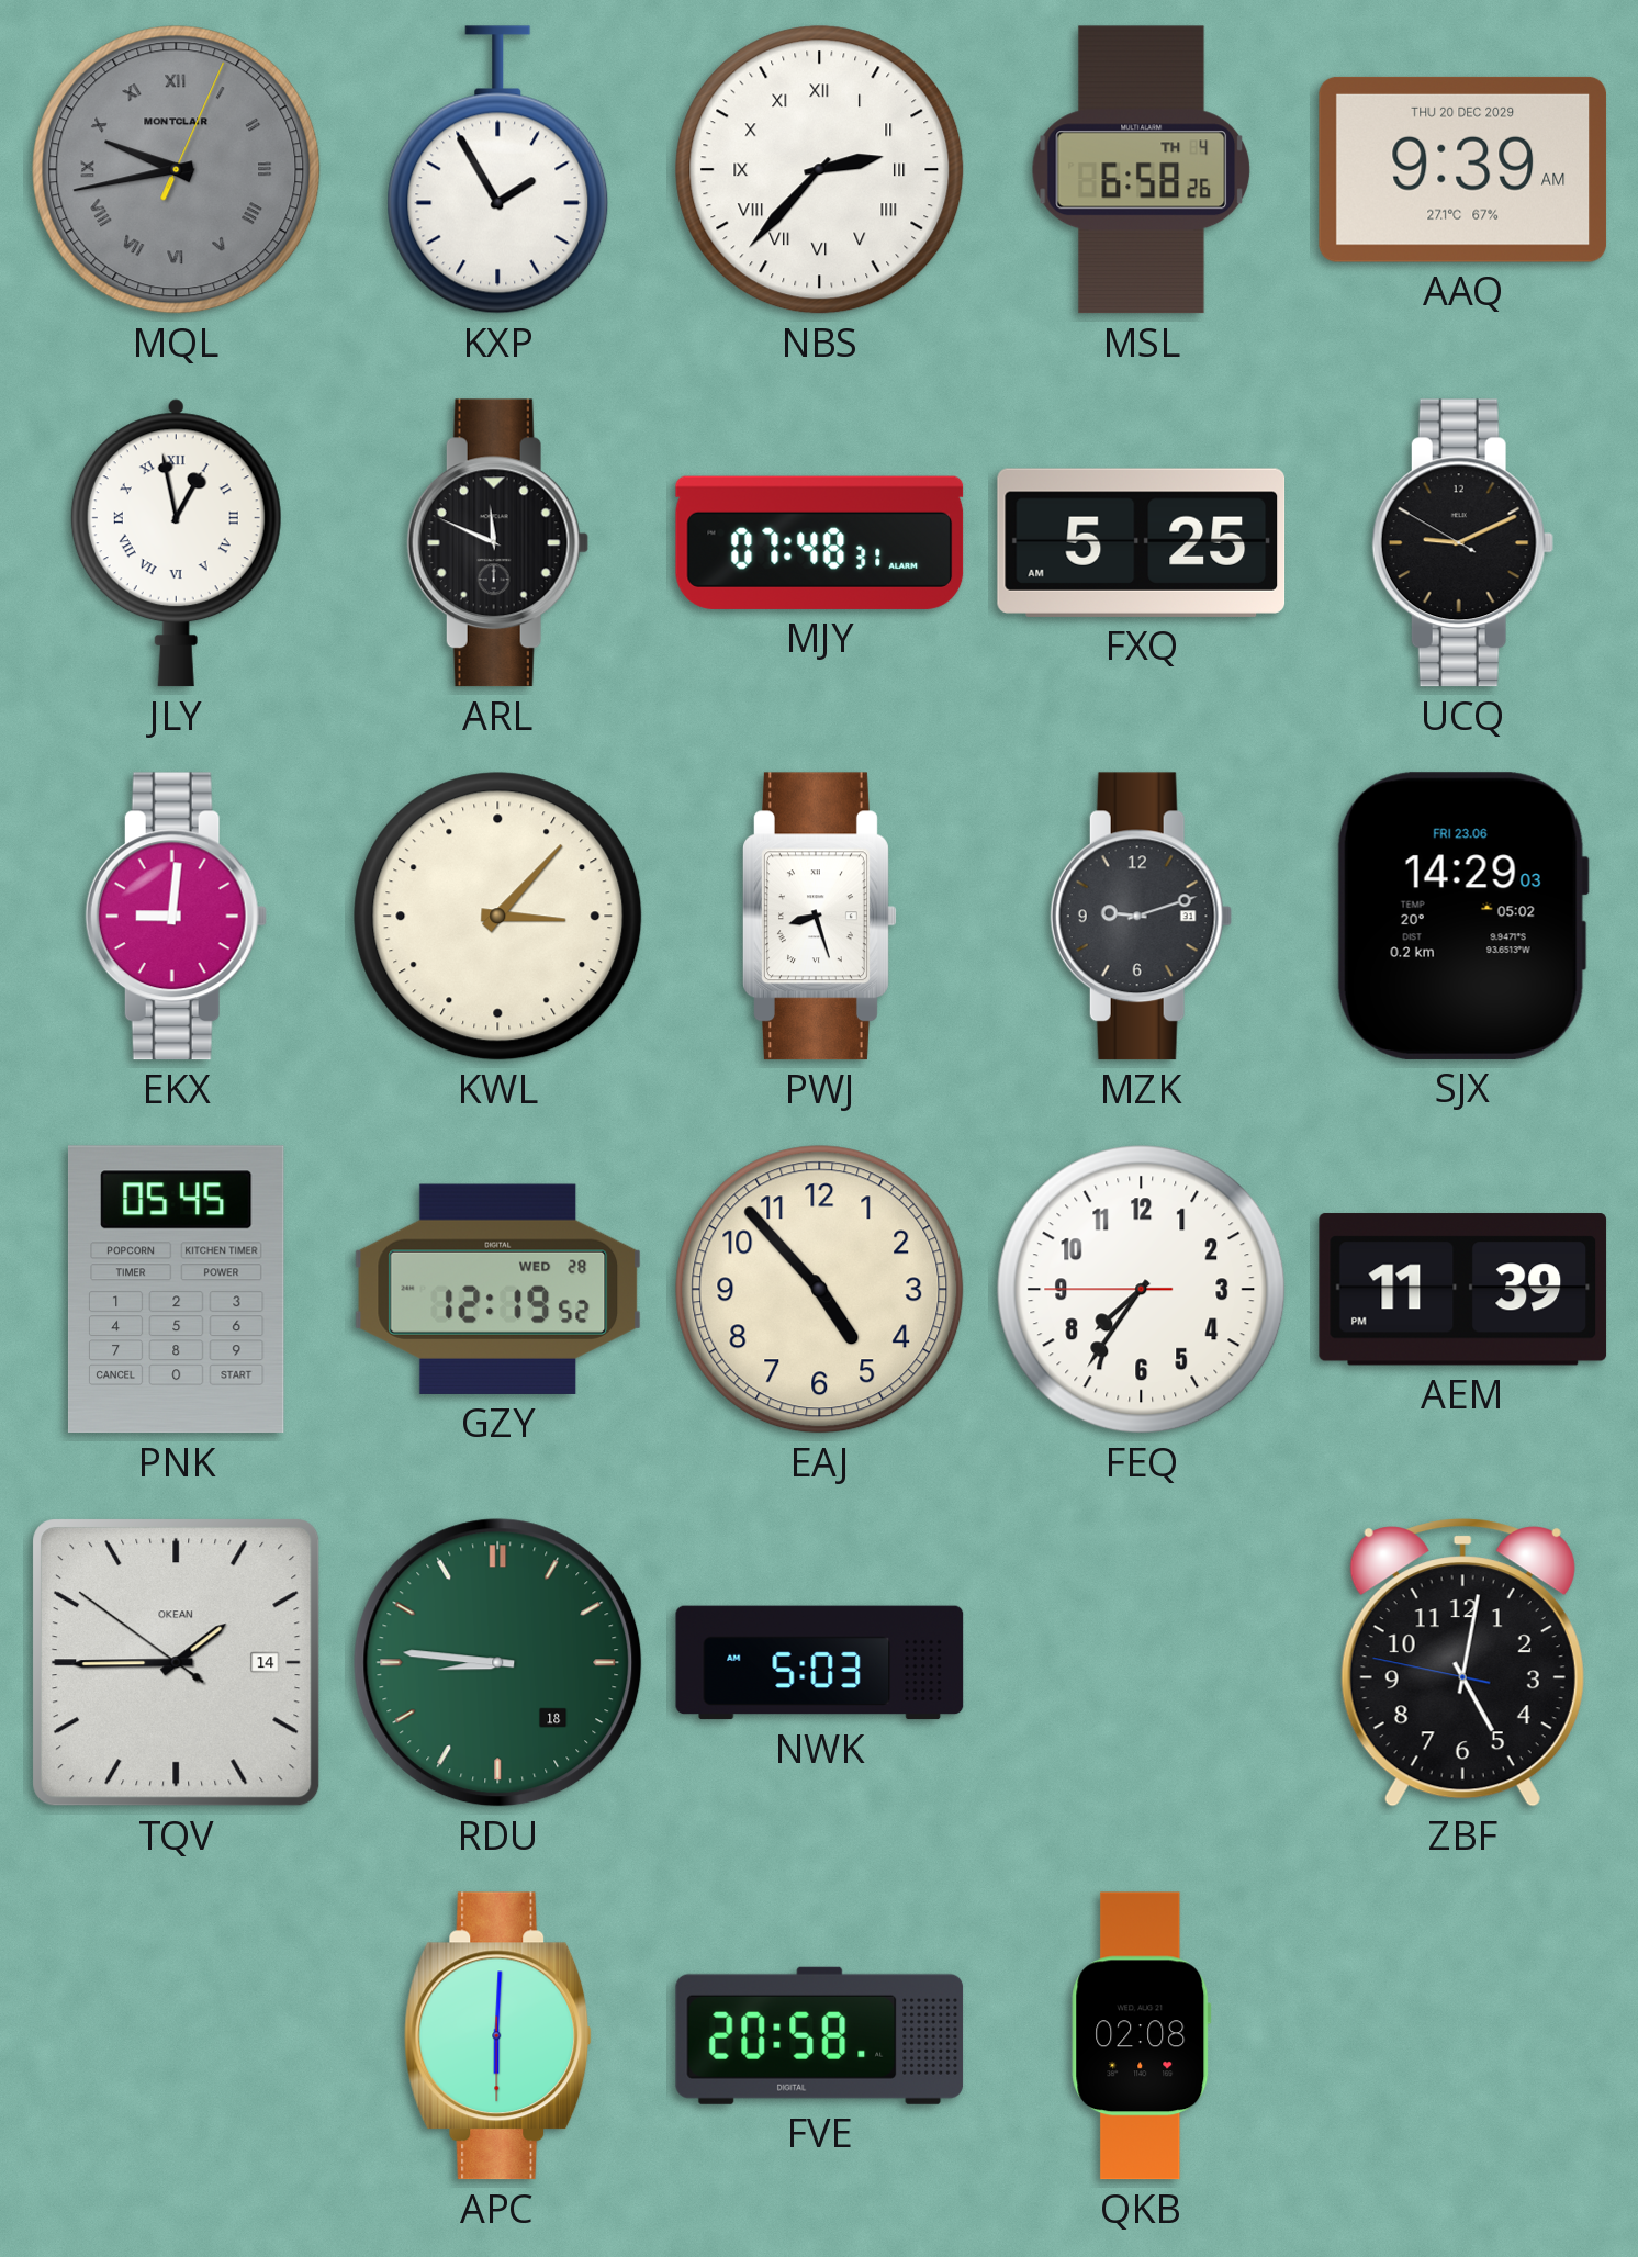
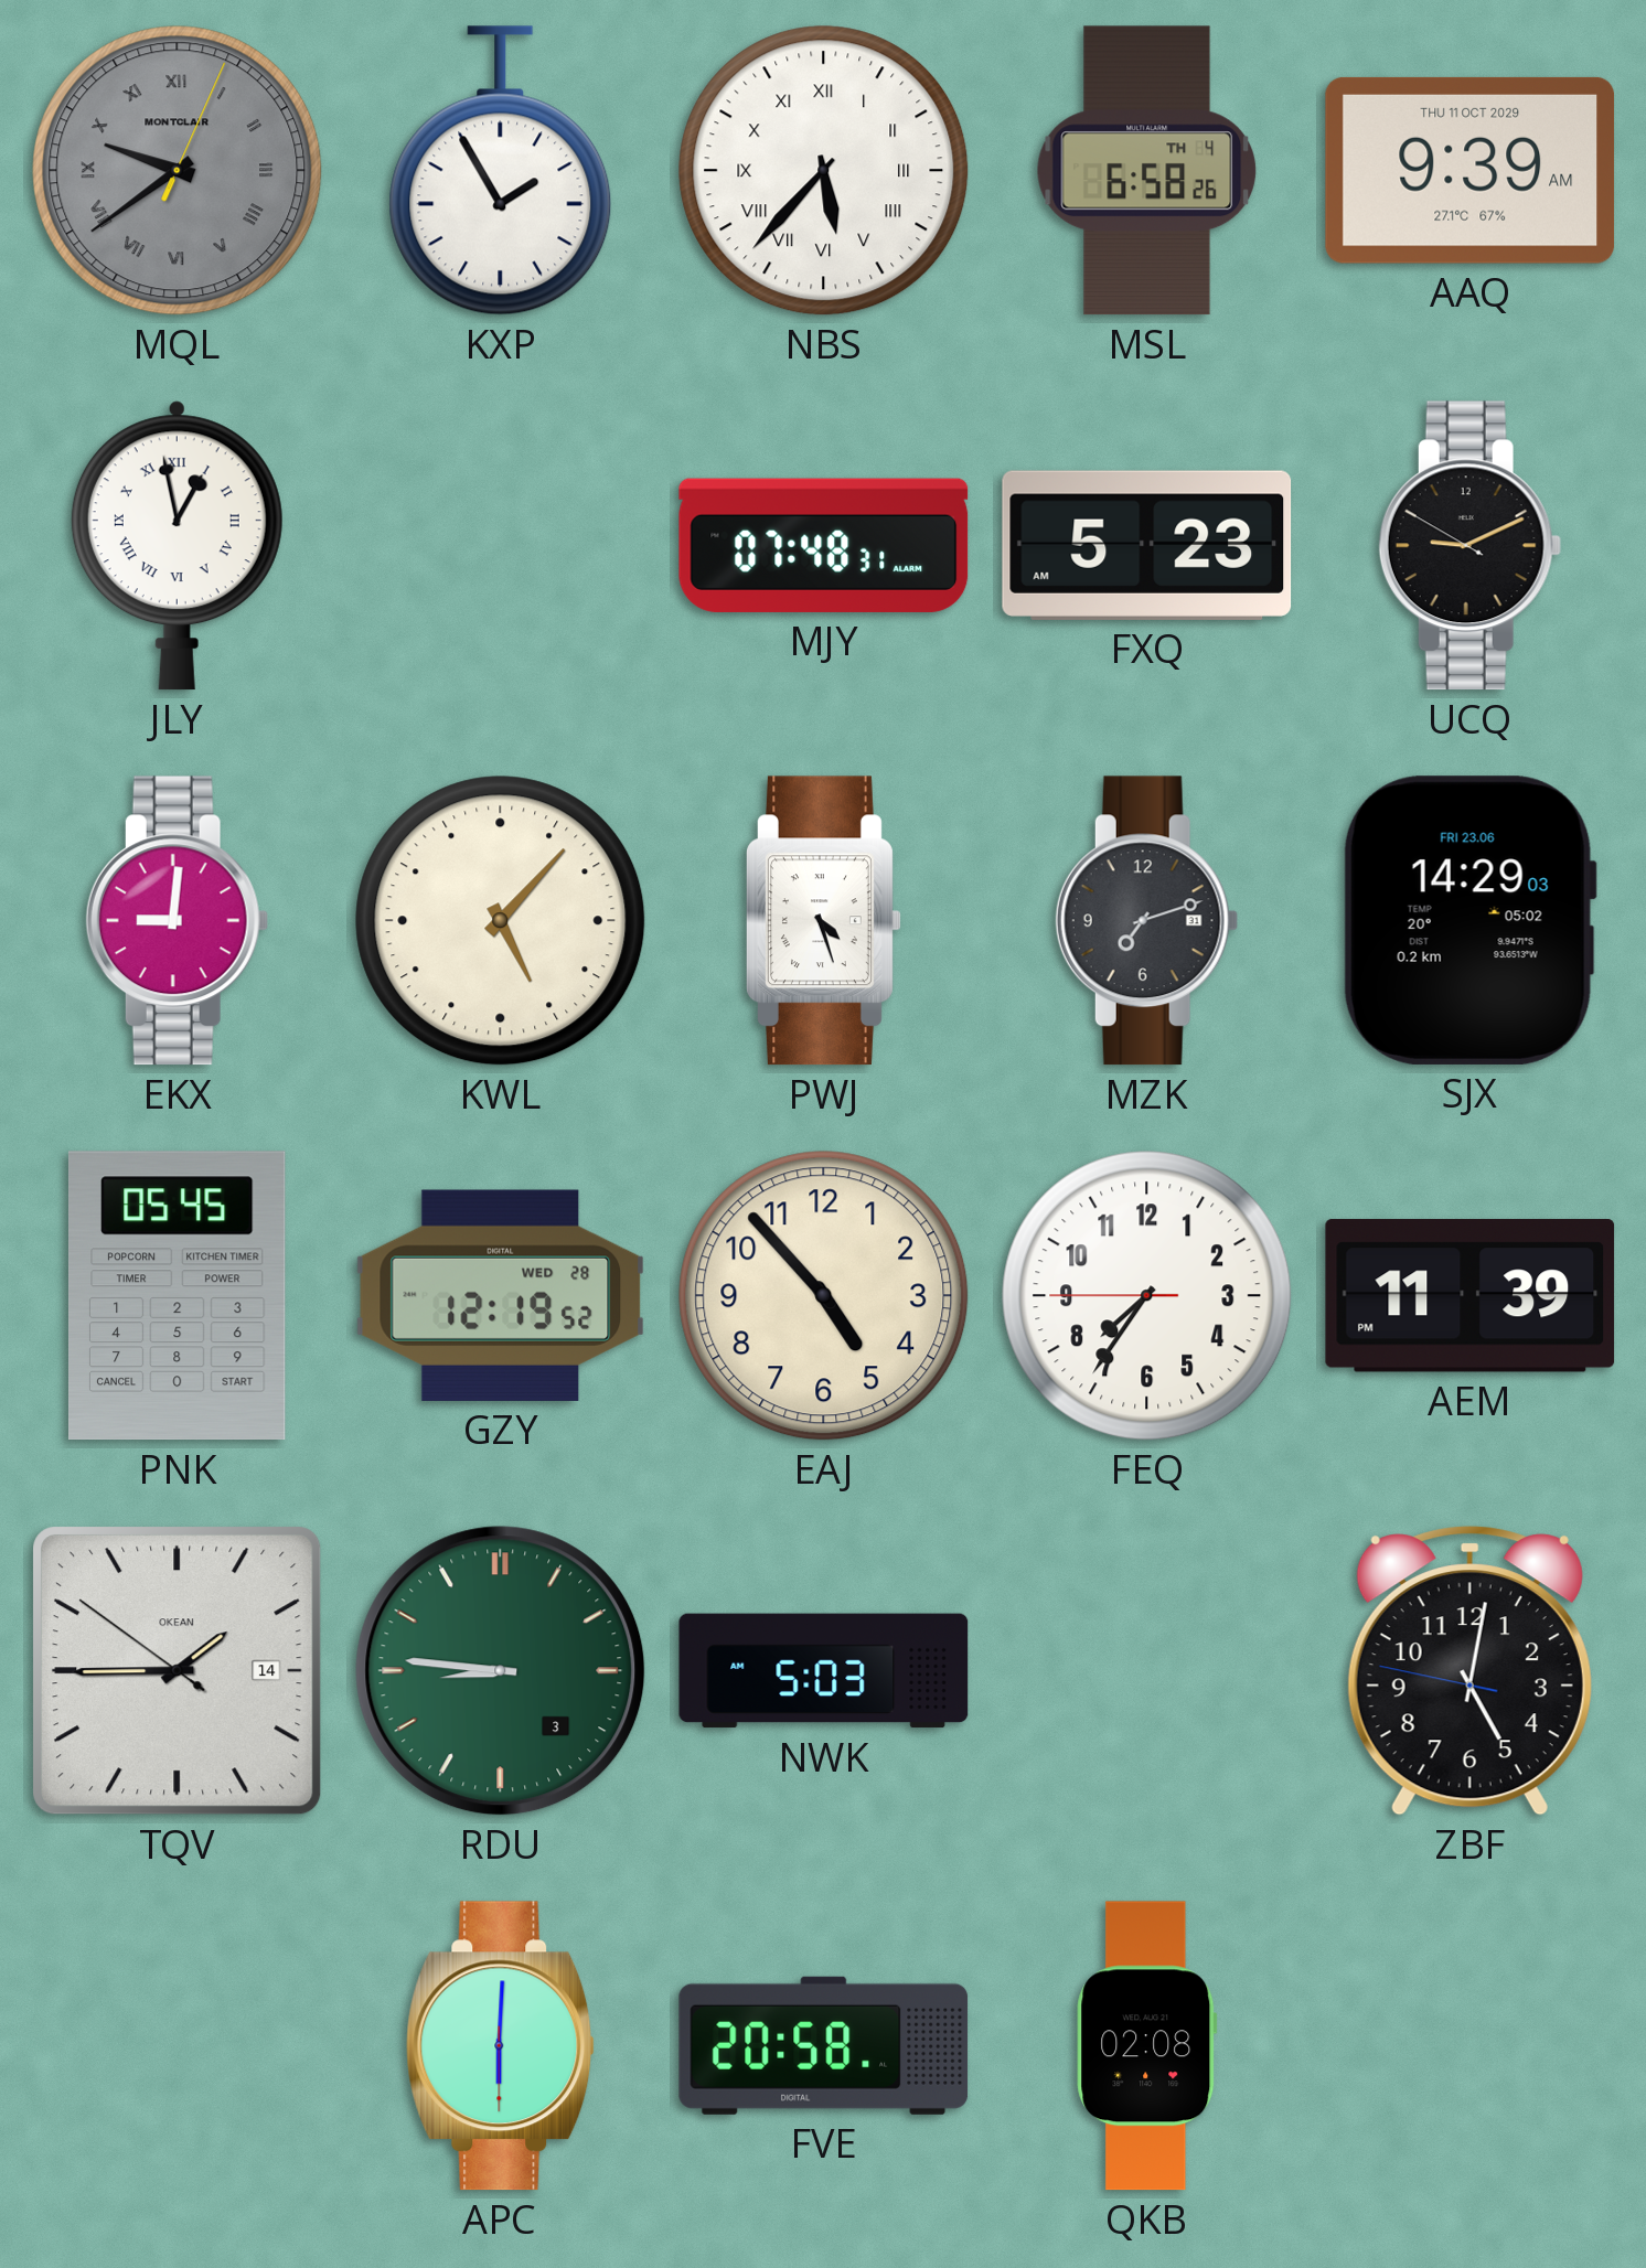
MQL: 9:43 -> 9:39
NBS: 2:37 -> 5:37
AAQ date: THU 20 DEC 2029 -> THU 11 OCT 2029
ARL: 11:49 -> none
FXQ: 5:25 -> 5:23
KWL: 3:07 -> 5:07
PWJ: 8:27 -> 4:27
MZK: 9:12 -> 7:12
RDU date: 18 -> 3
